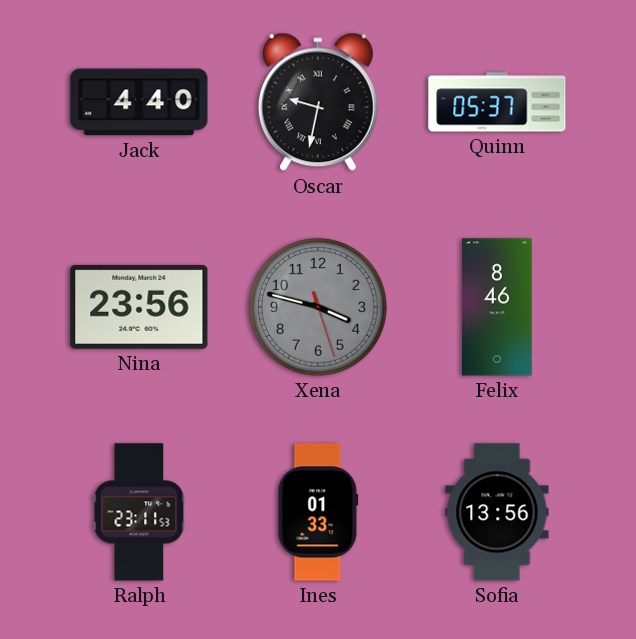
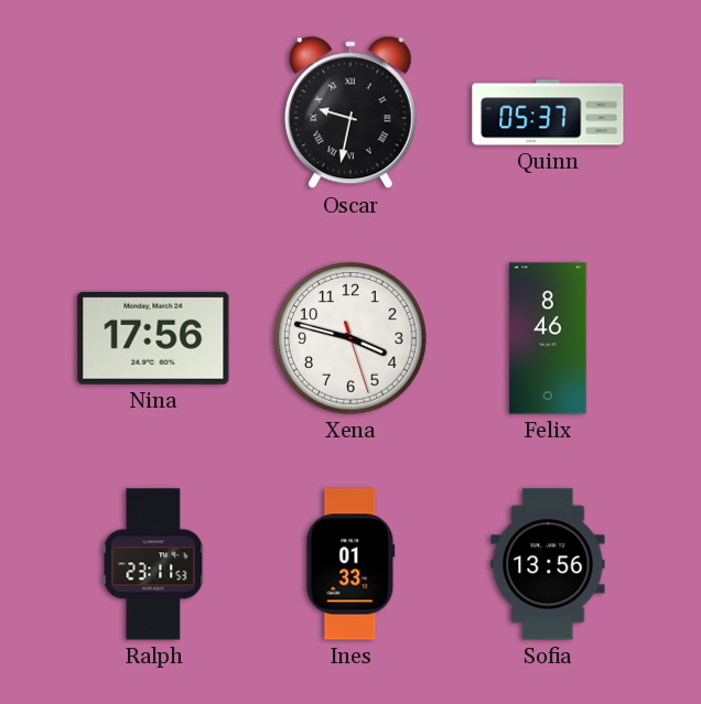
Jack: 4:40 -> none
Nina: 23:56 -> 17:56
Xena dial: grey -> white
